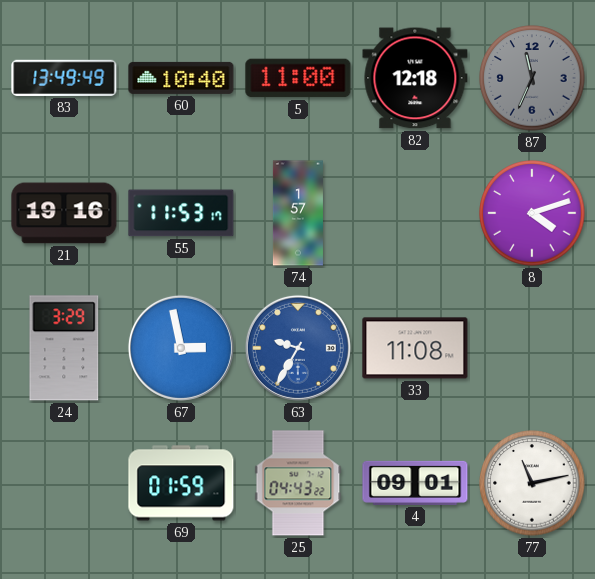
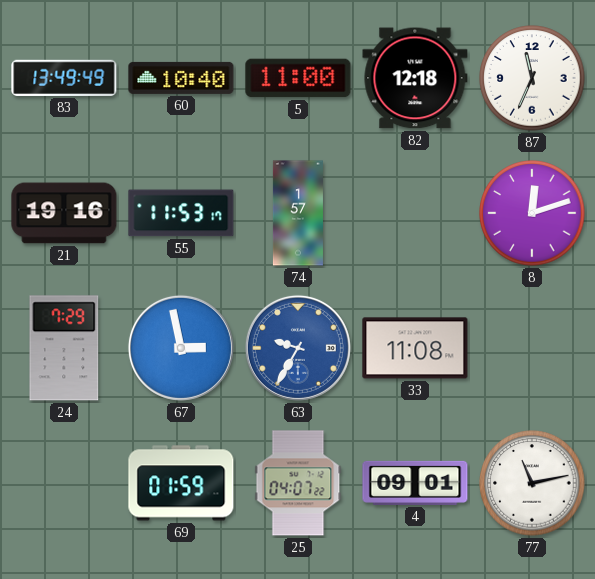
87 dial: grey -> white
8: 4:12 -> 12:12
24: 3:29 -> 7:29
25: 04:43 -> 04:07
